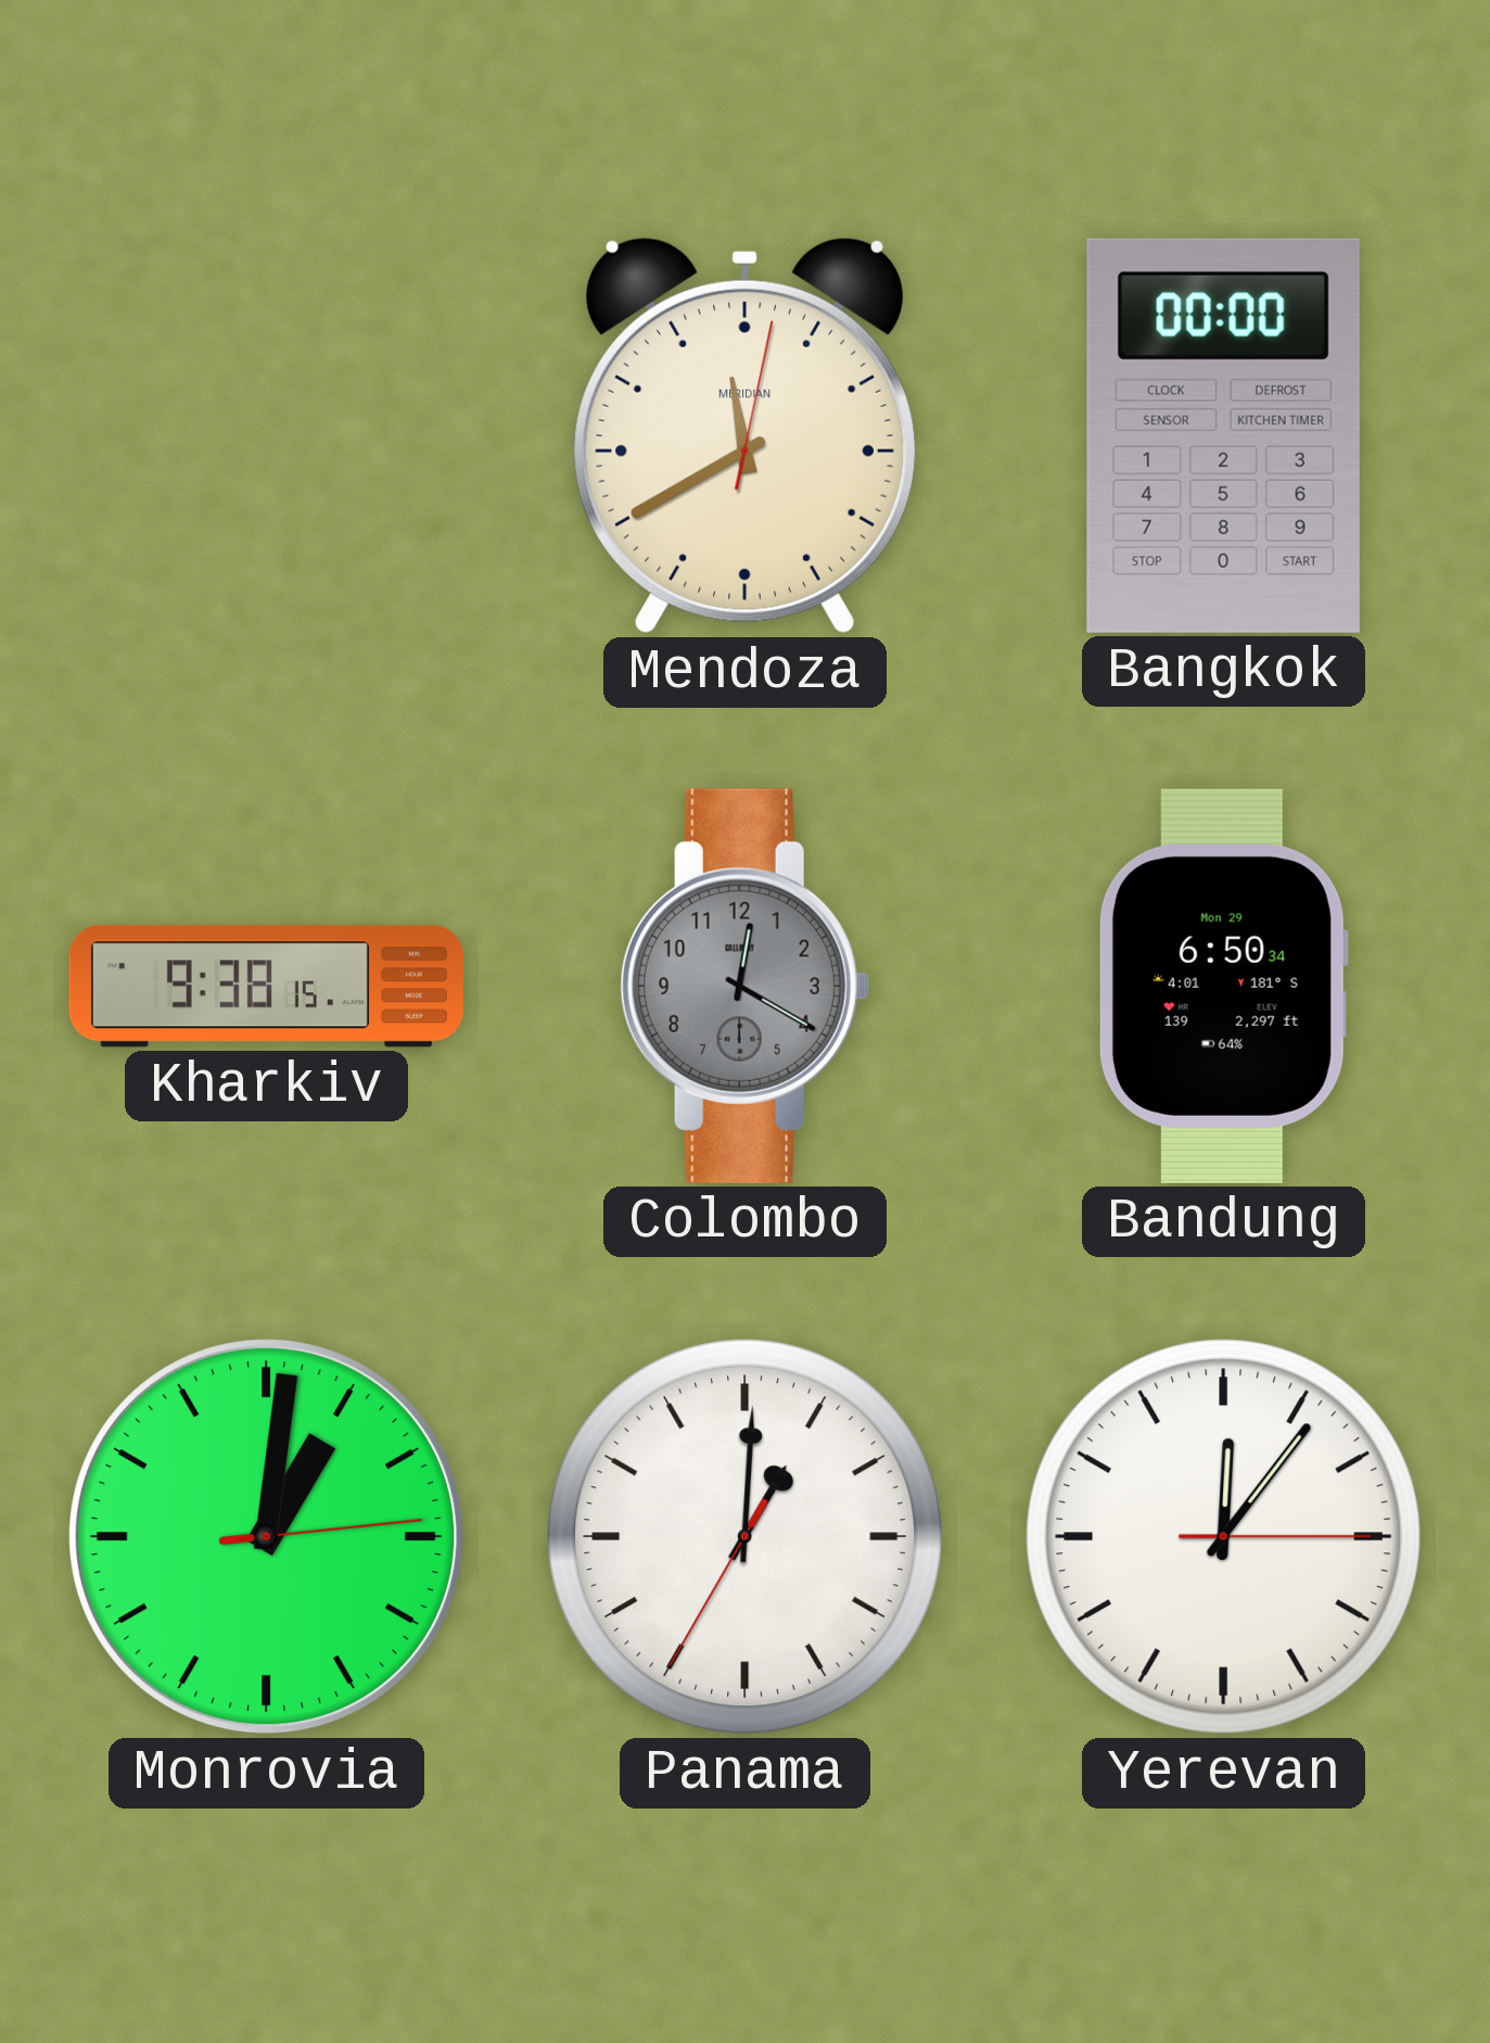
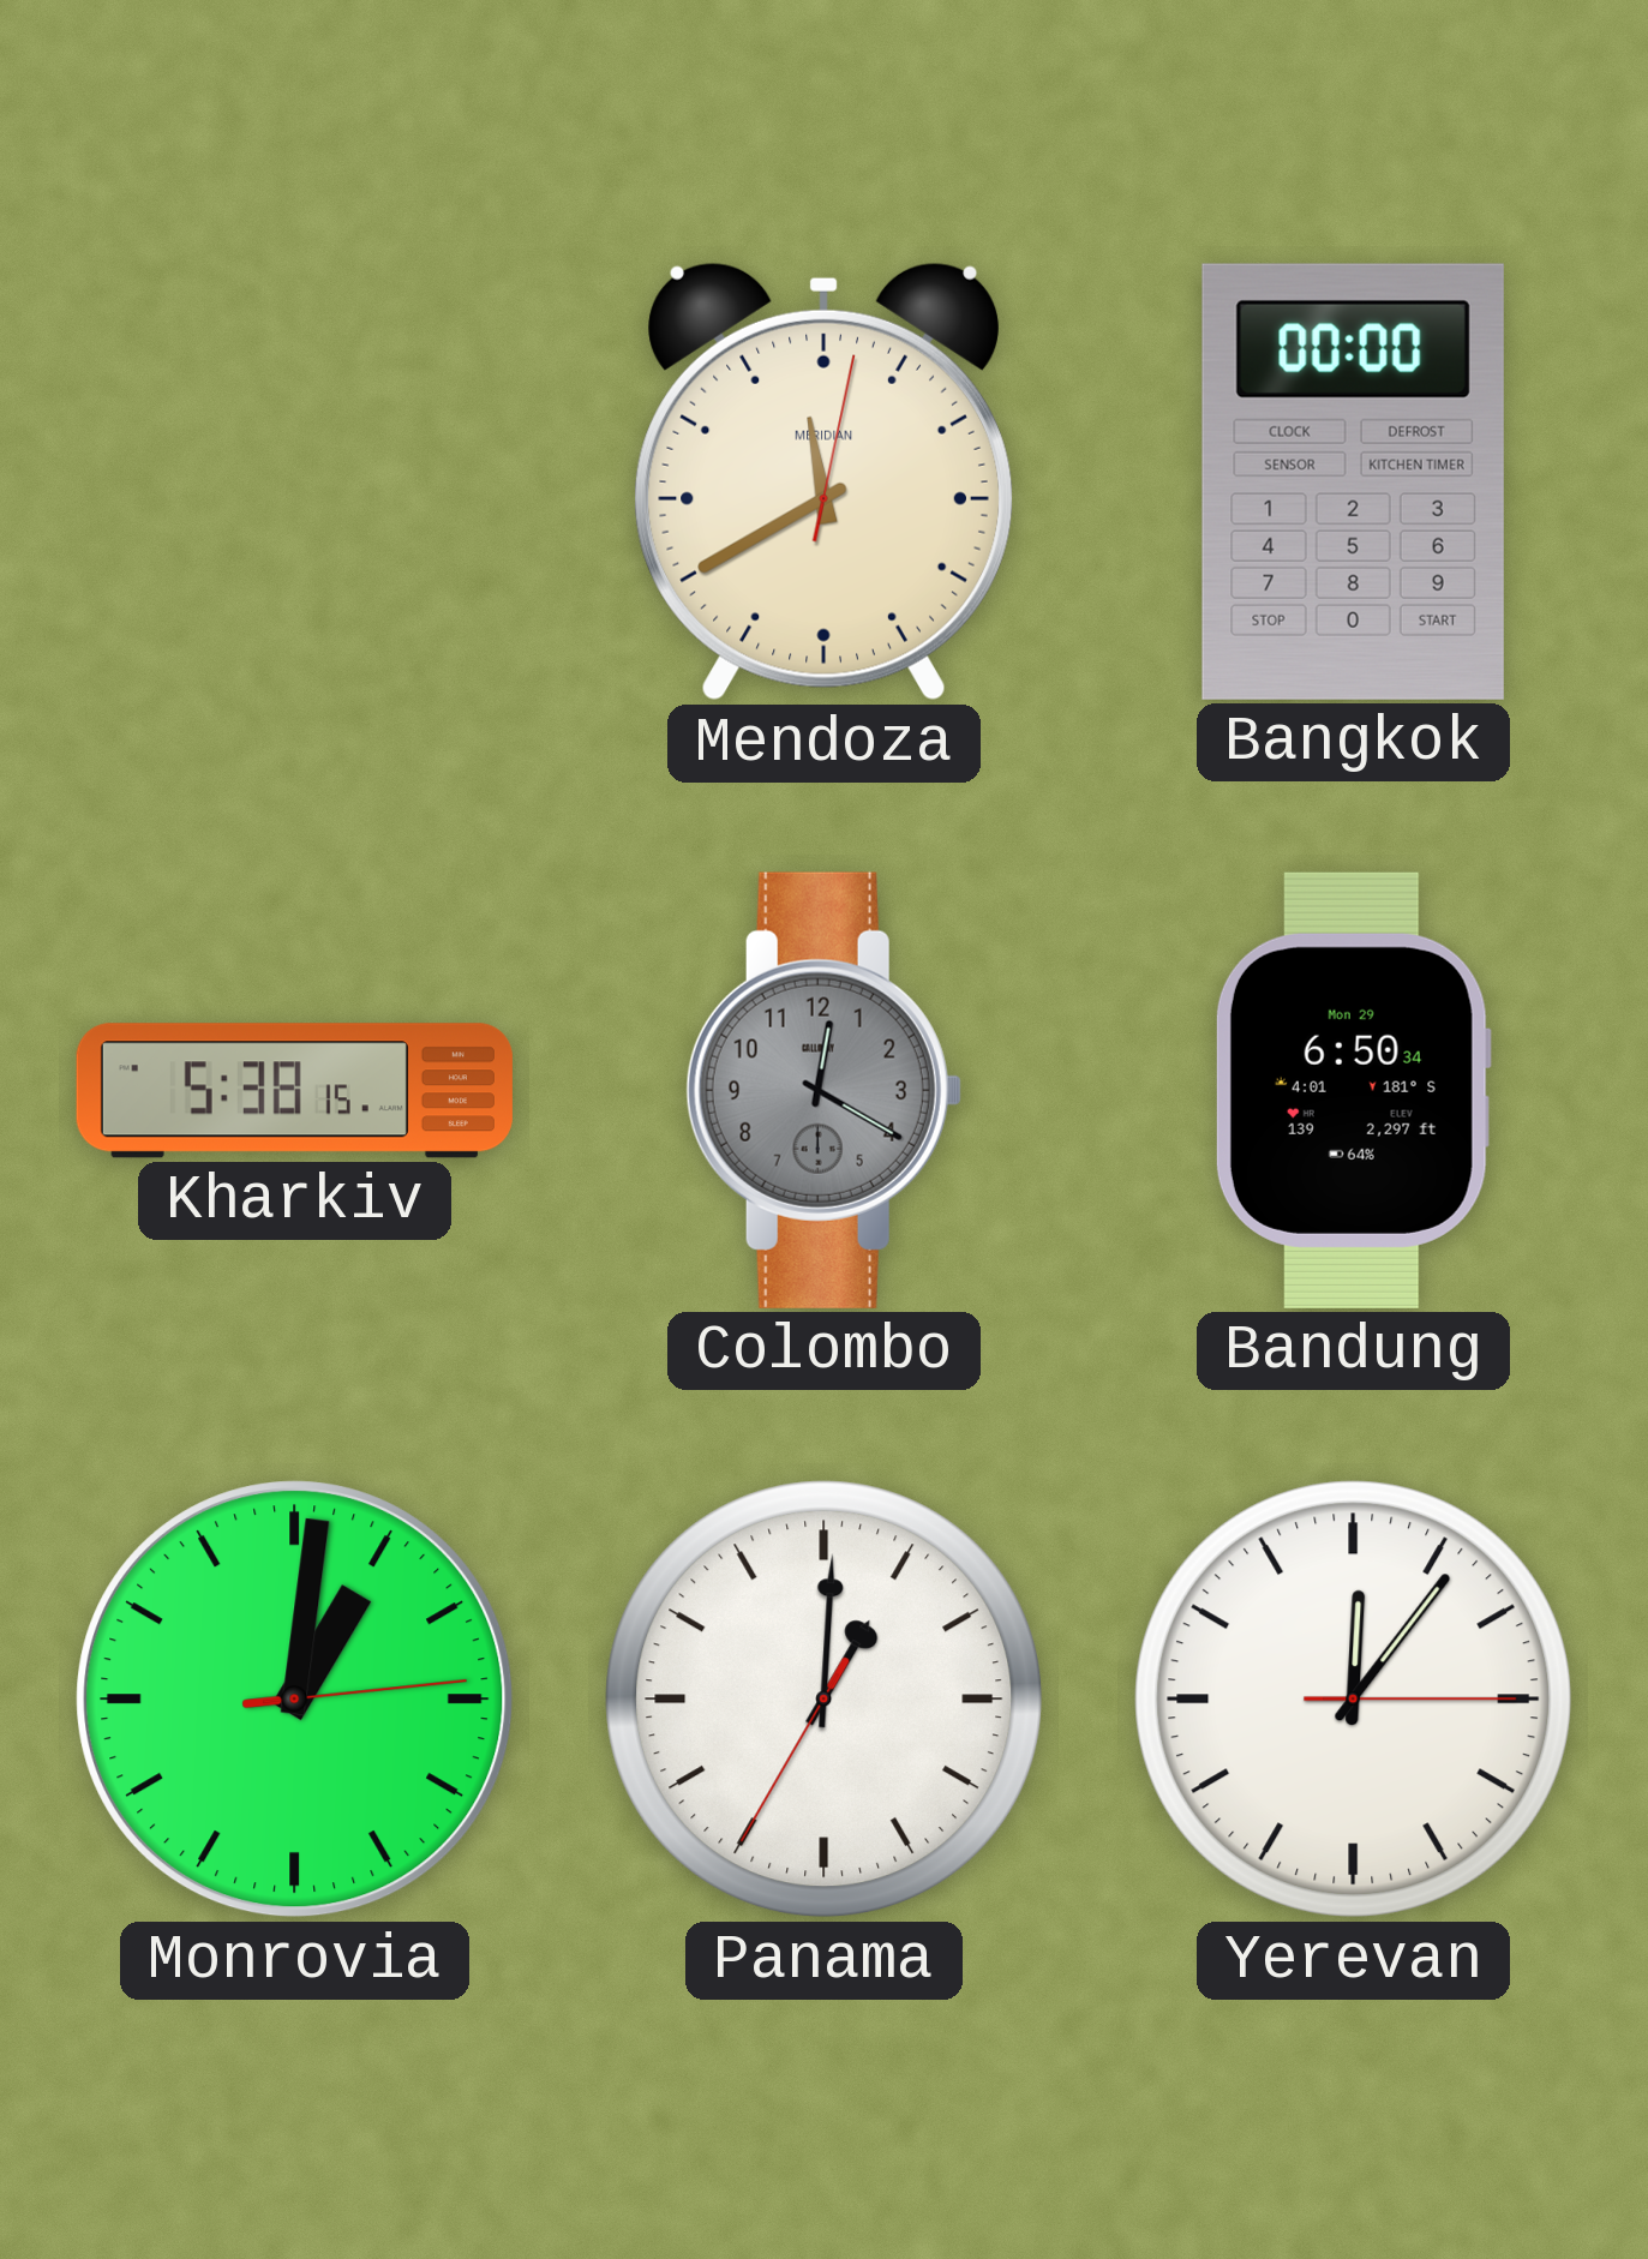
Kharkiv: 9:38 -> 5:38
